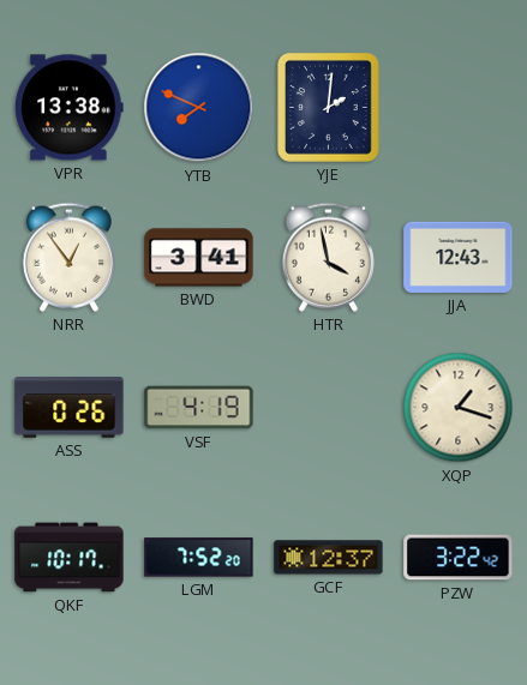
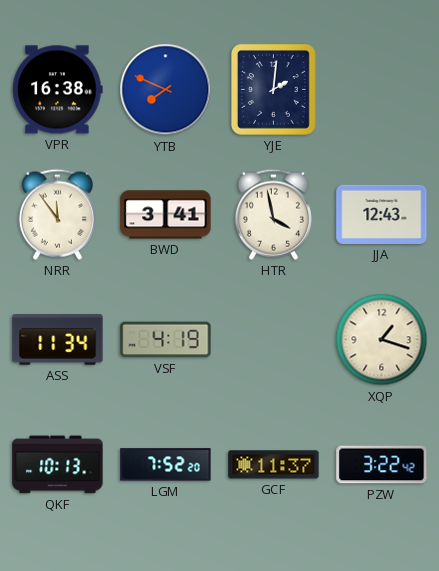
VPR: 13:38 -> 16:38
NRR: 12:54 -> 11:54
ASS: 0:26 -> 11:34
QKF: 10:17 -> 10:13
GCF: 12:37 -> 11:37
